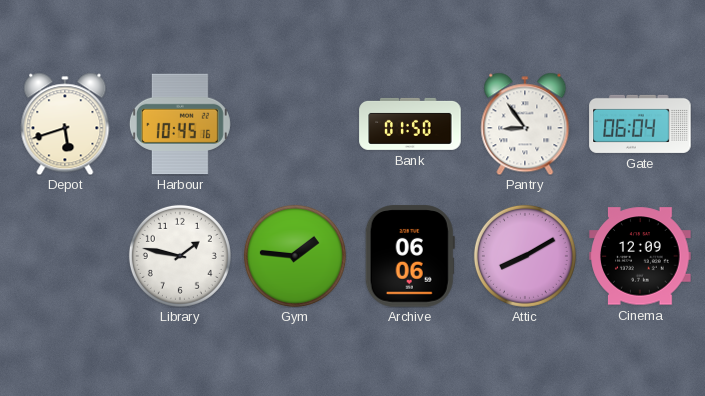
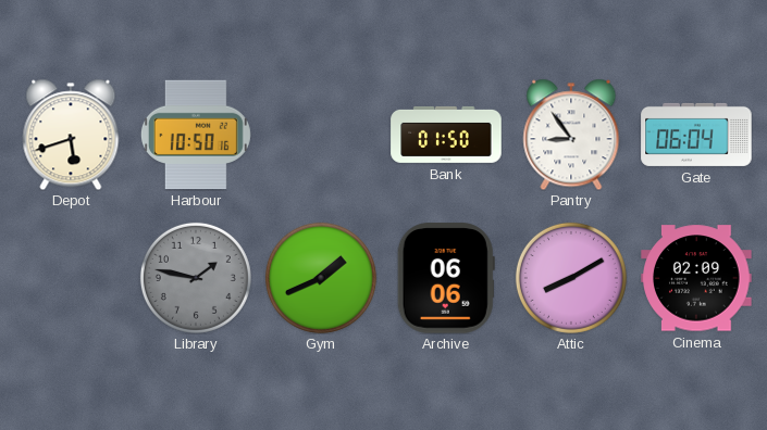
Harbour: 10:45 -> 10:50
Library dial: white -> grey
Gym: 1:46 -> 1:41
Cinema: 12:09 -> 02:09
